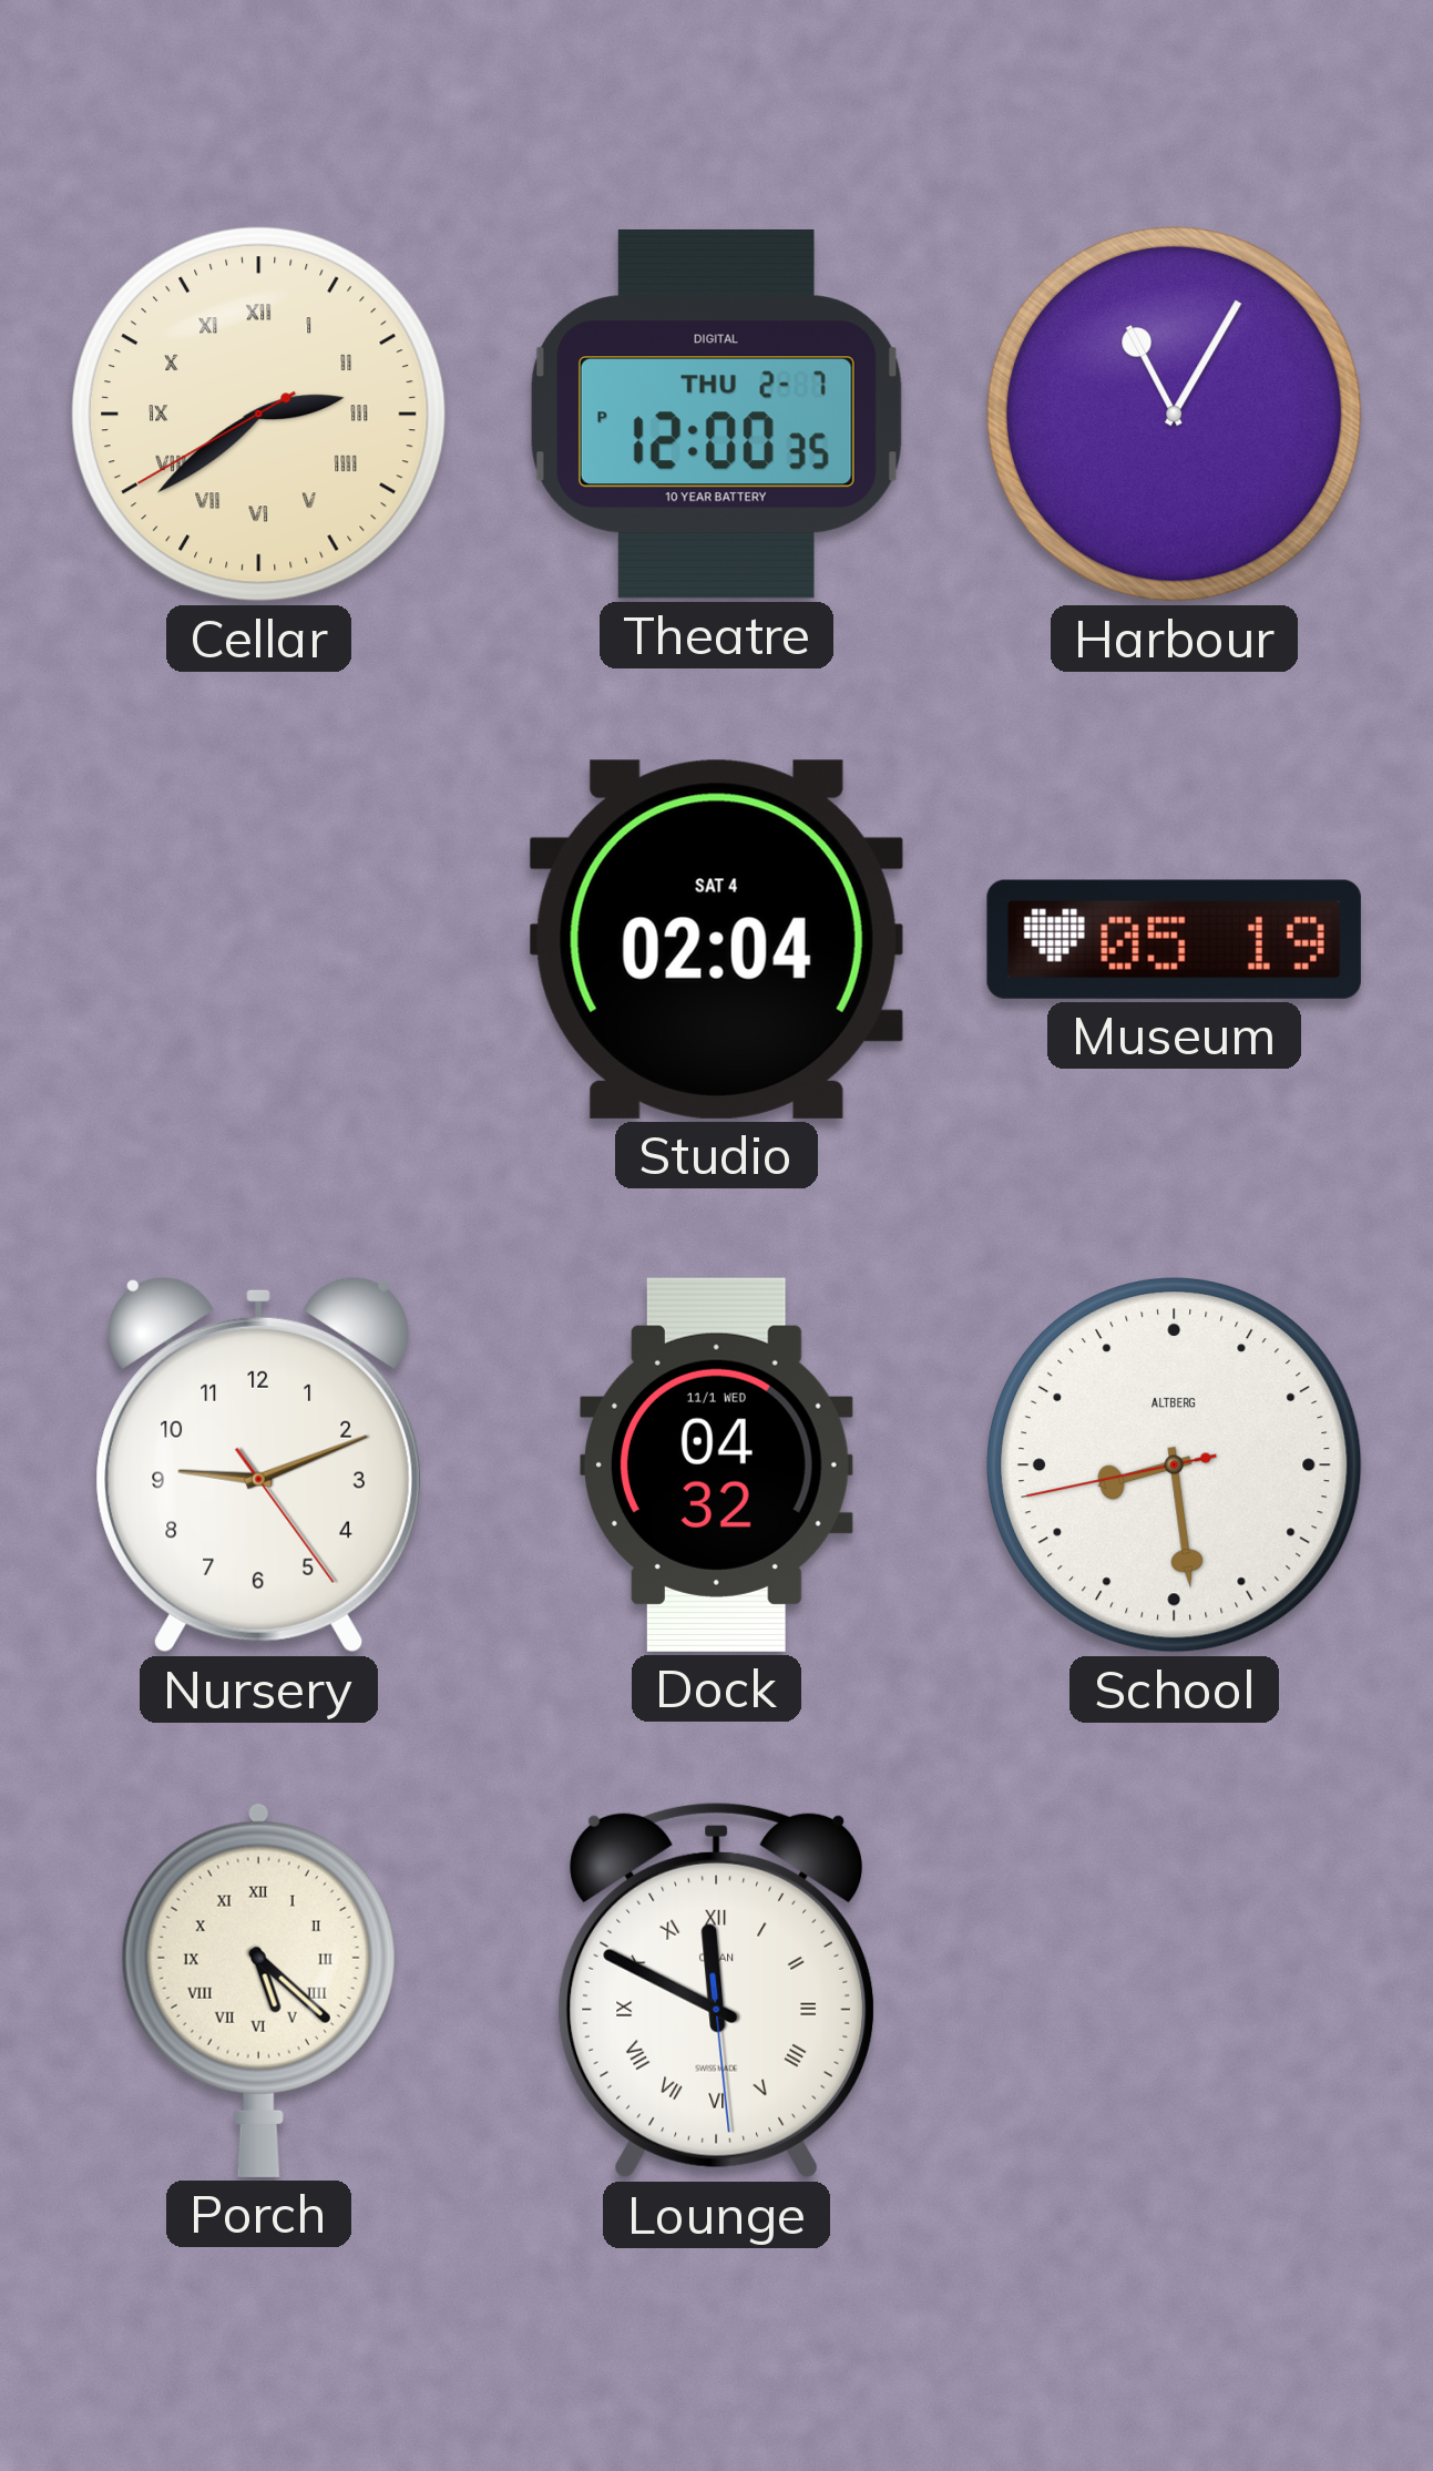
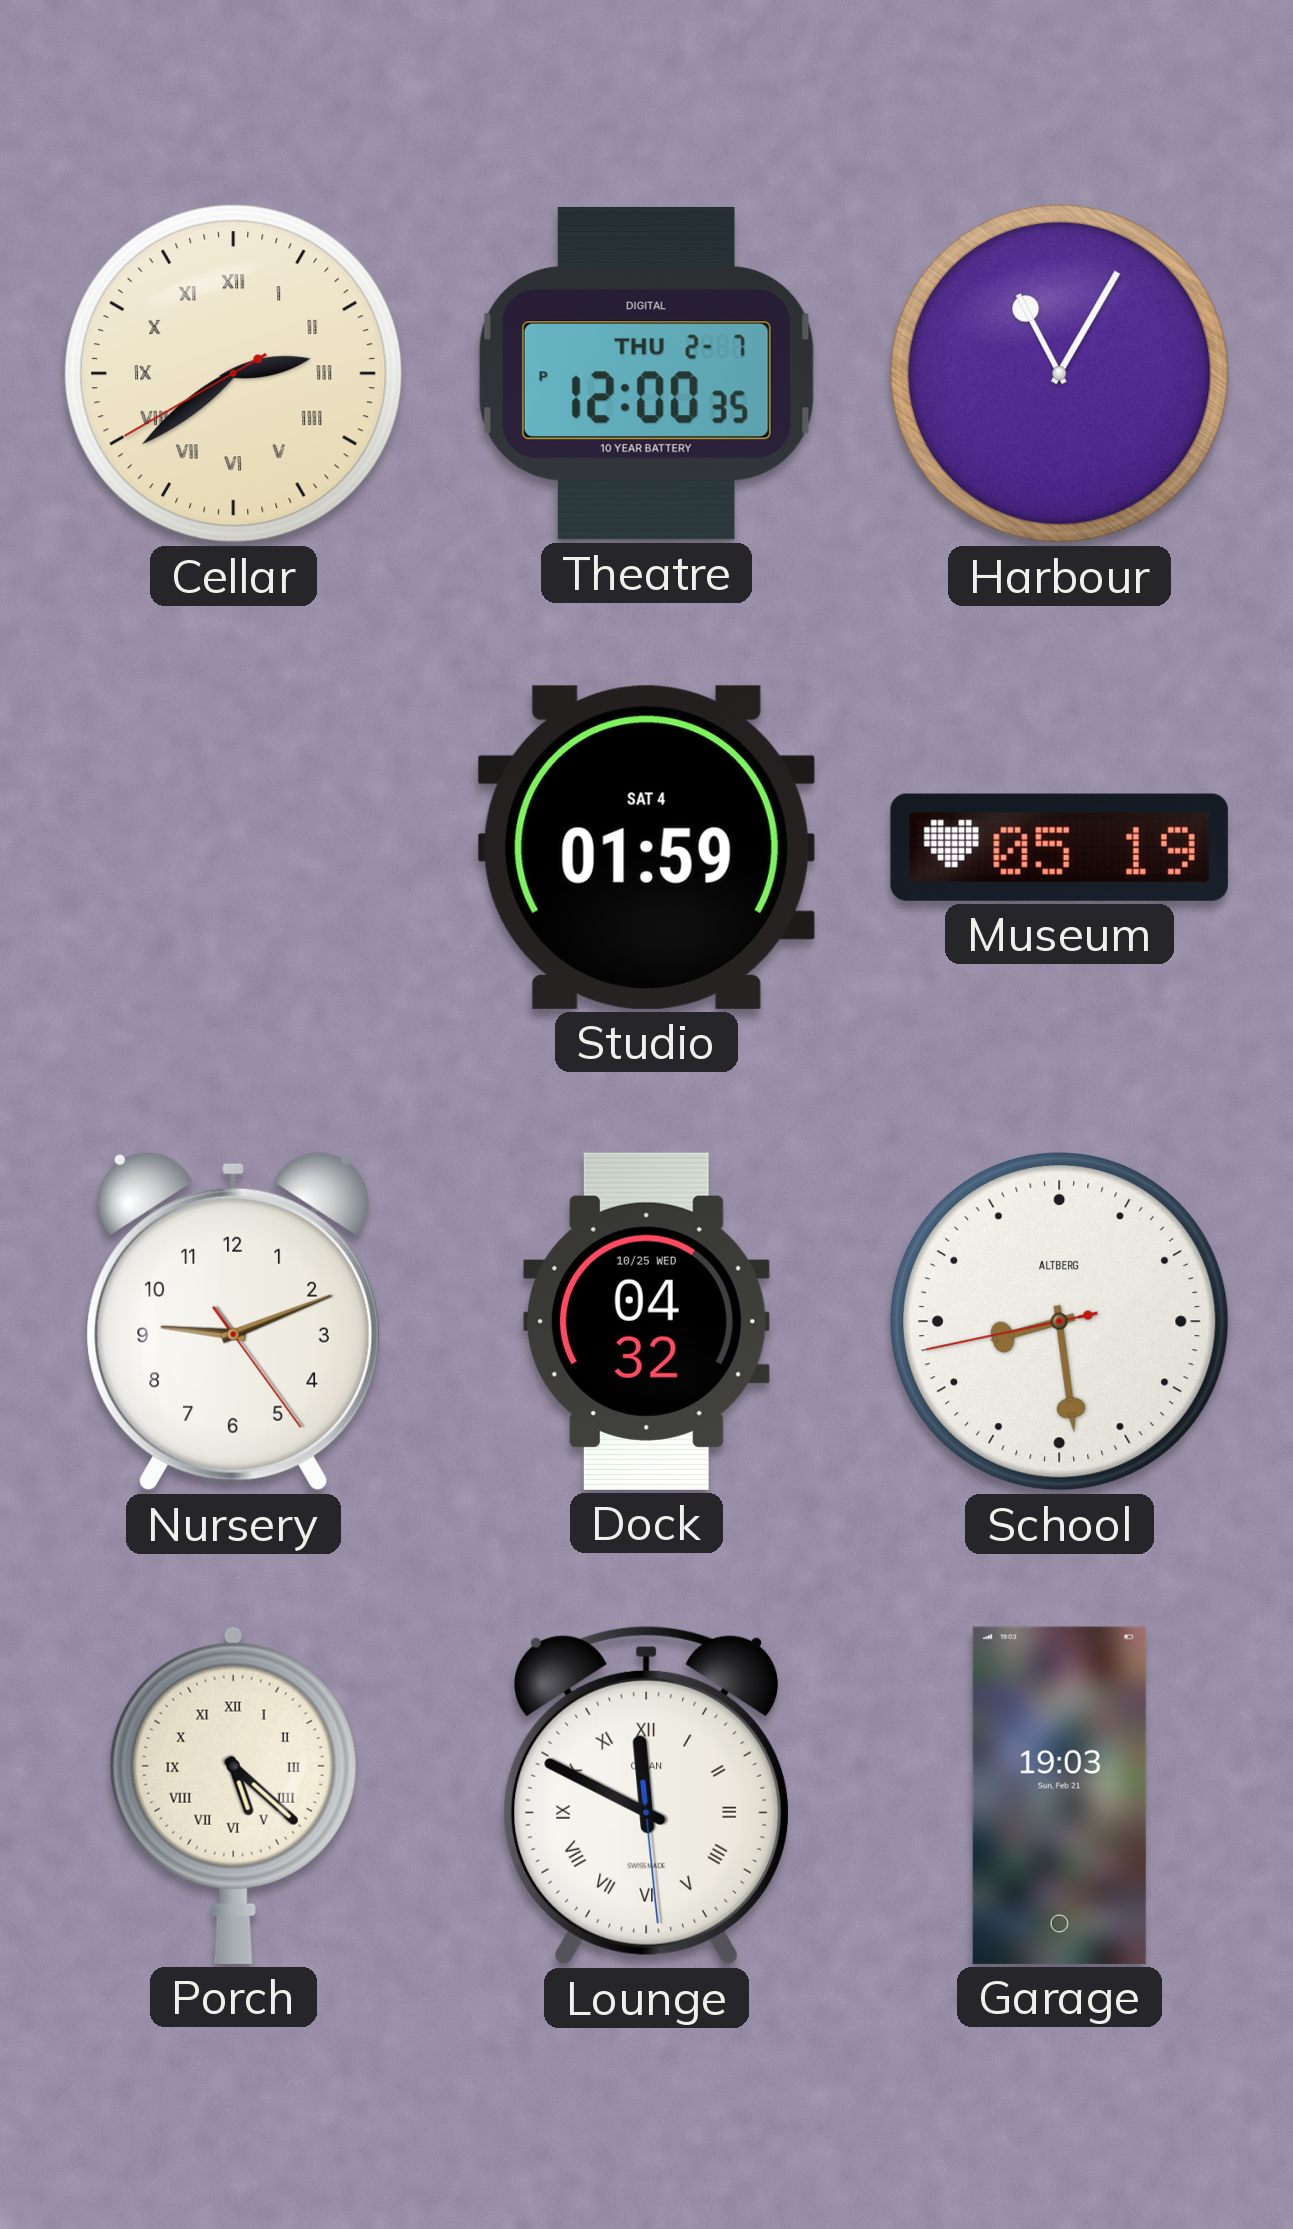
Studio: 02:04 -> 01:59
Dock date: 11/1 WED -> 10/25 WED
Garage: none -> 19:03
